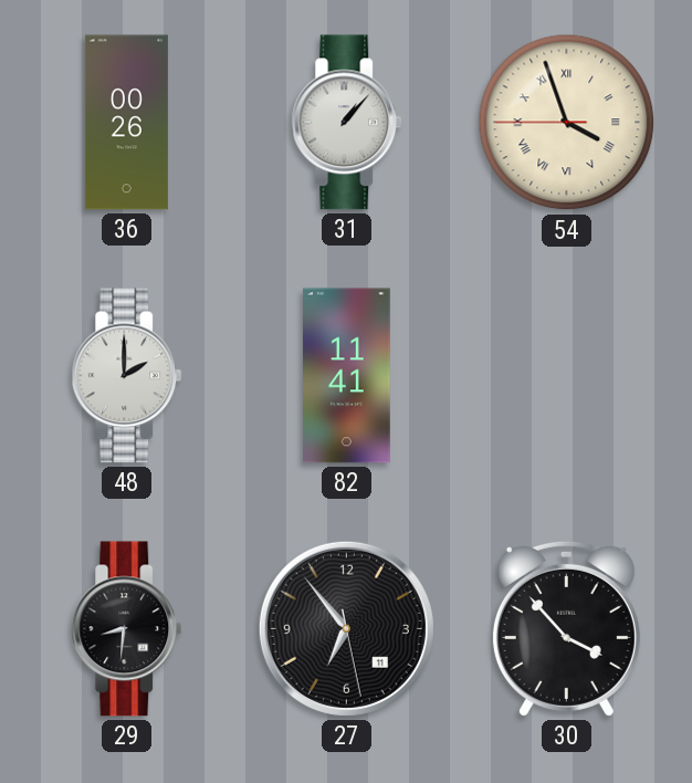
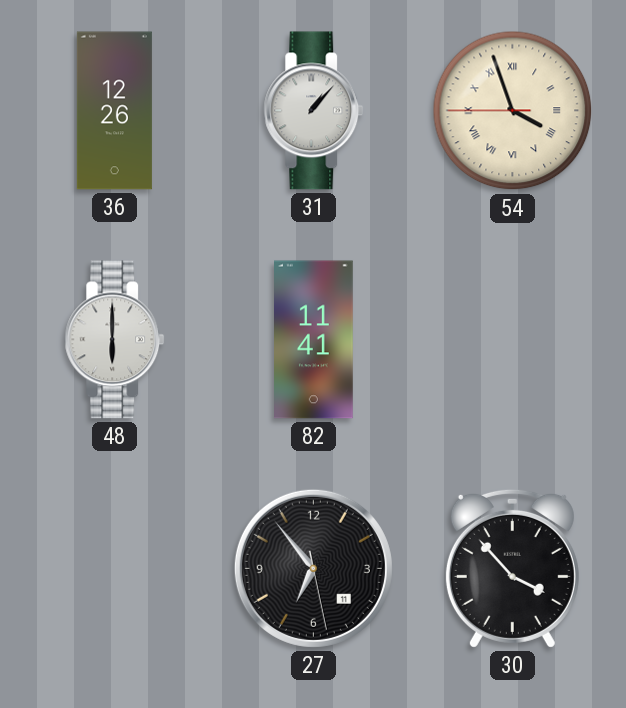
36: 00:26 -> 12:26
48: 2:00 -> 6:00
29: 8:31 -> none
